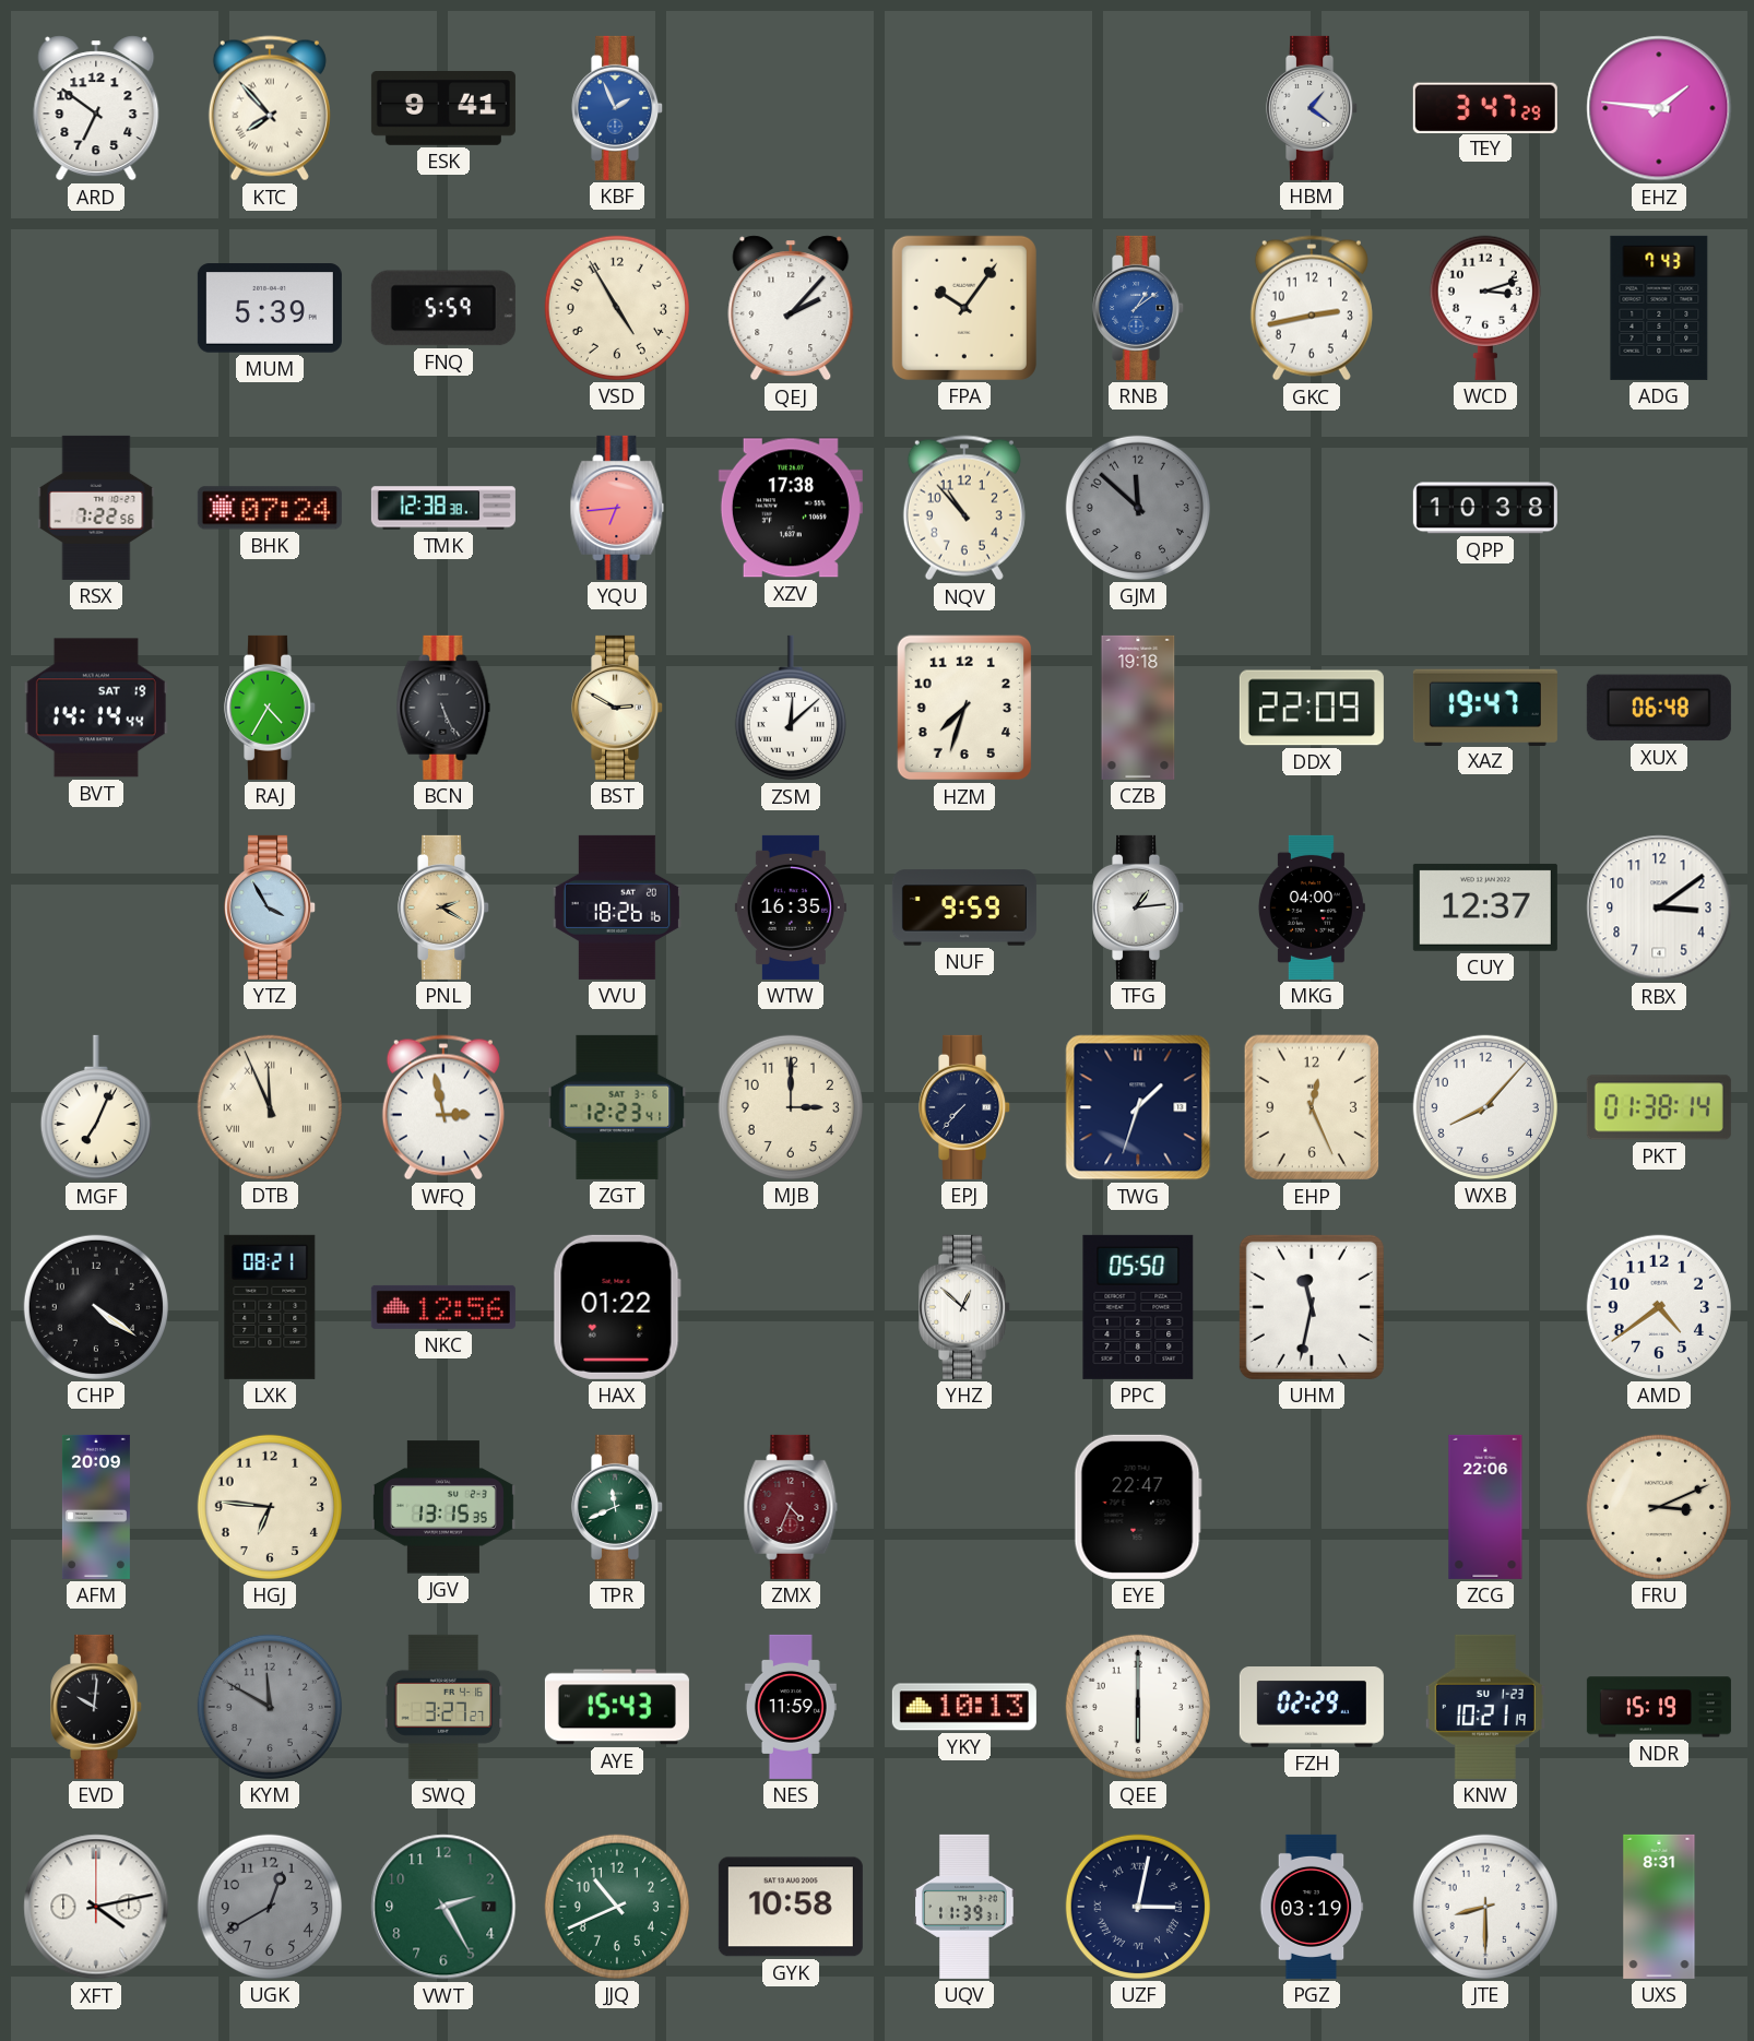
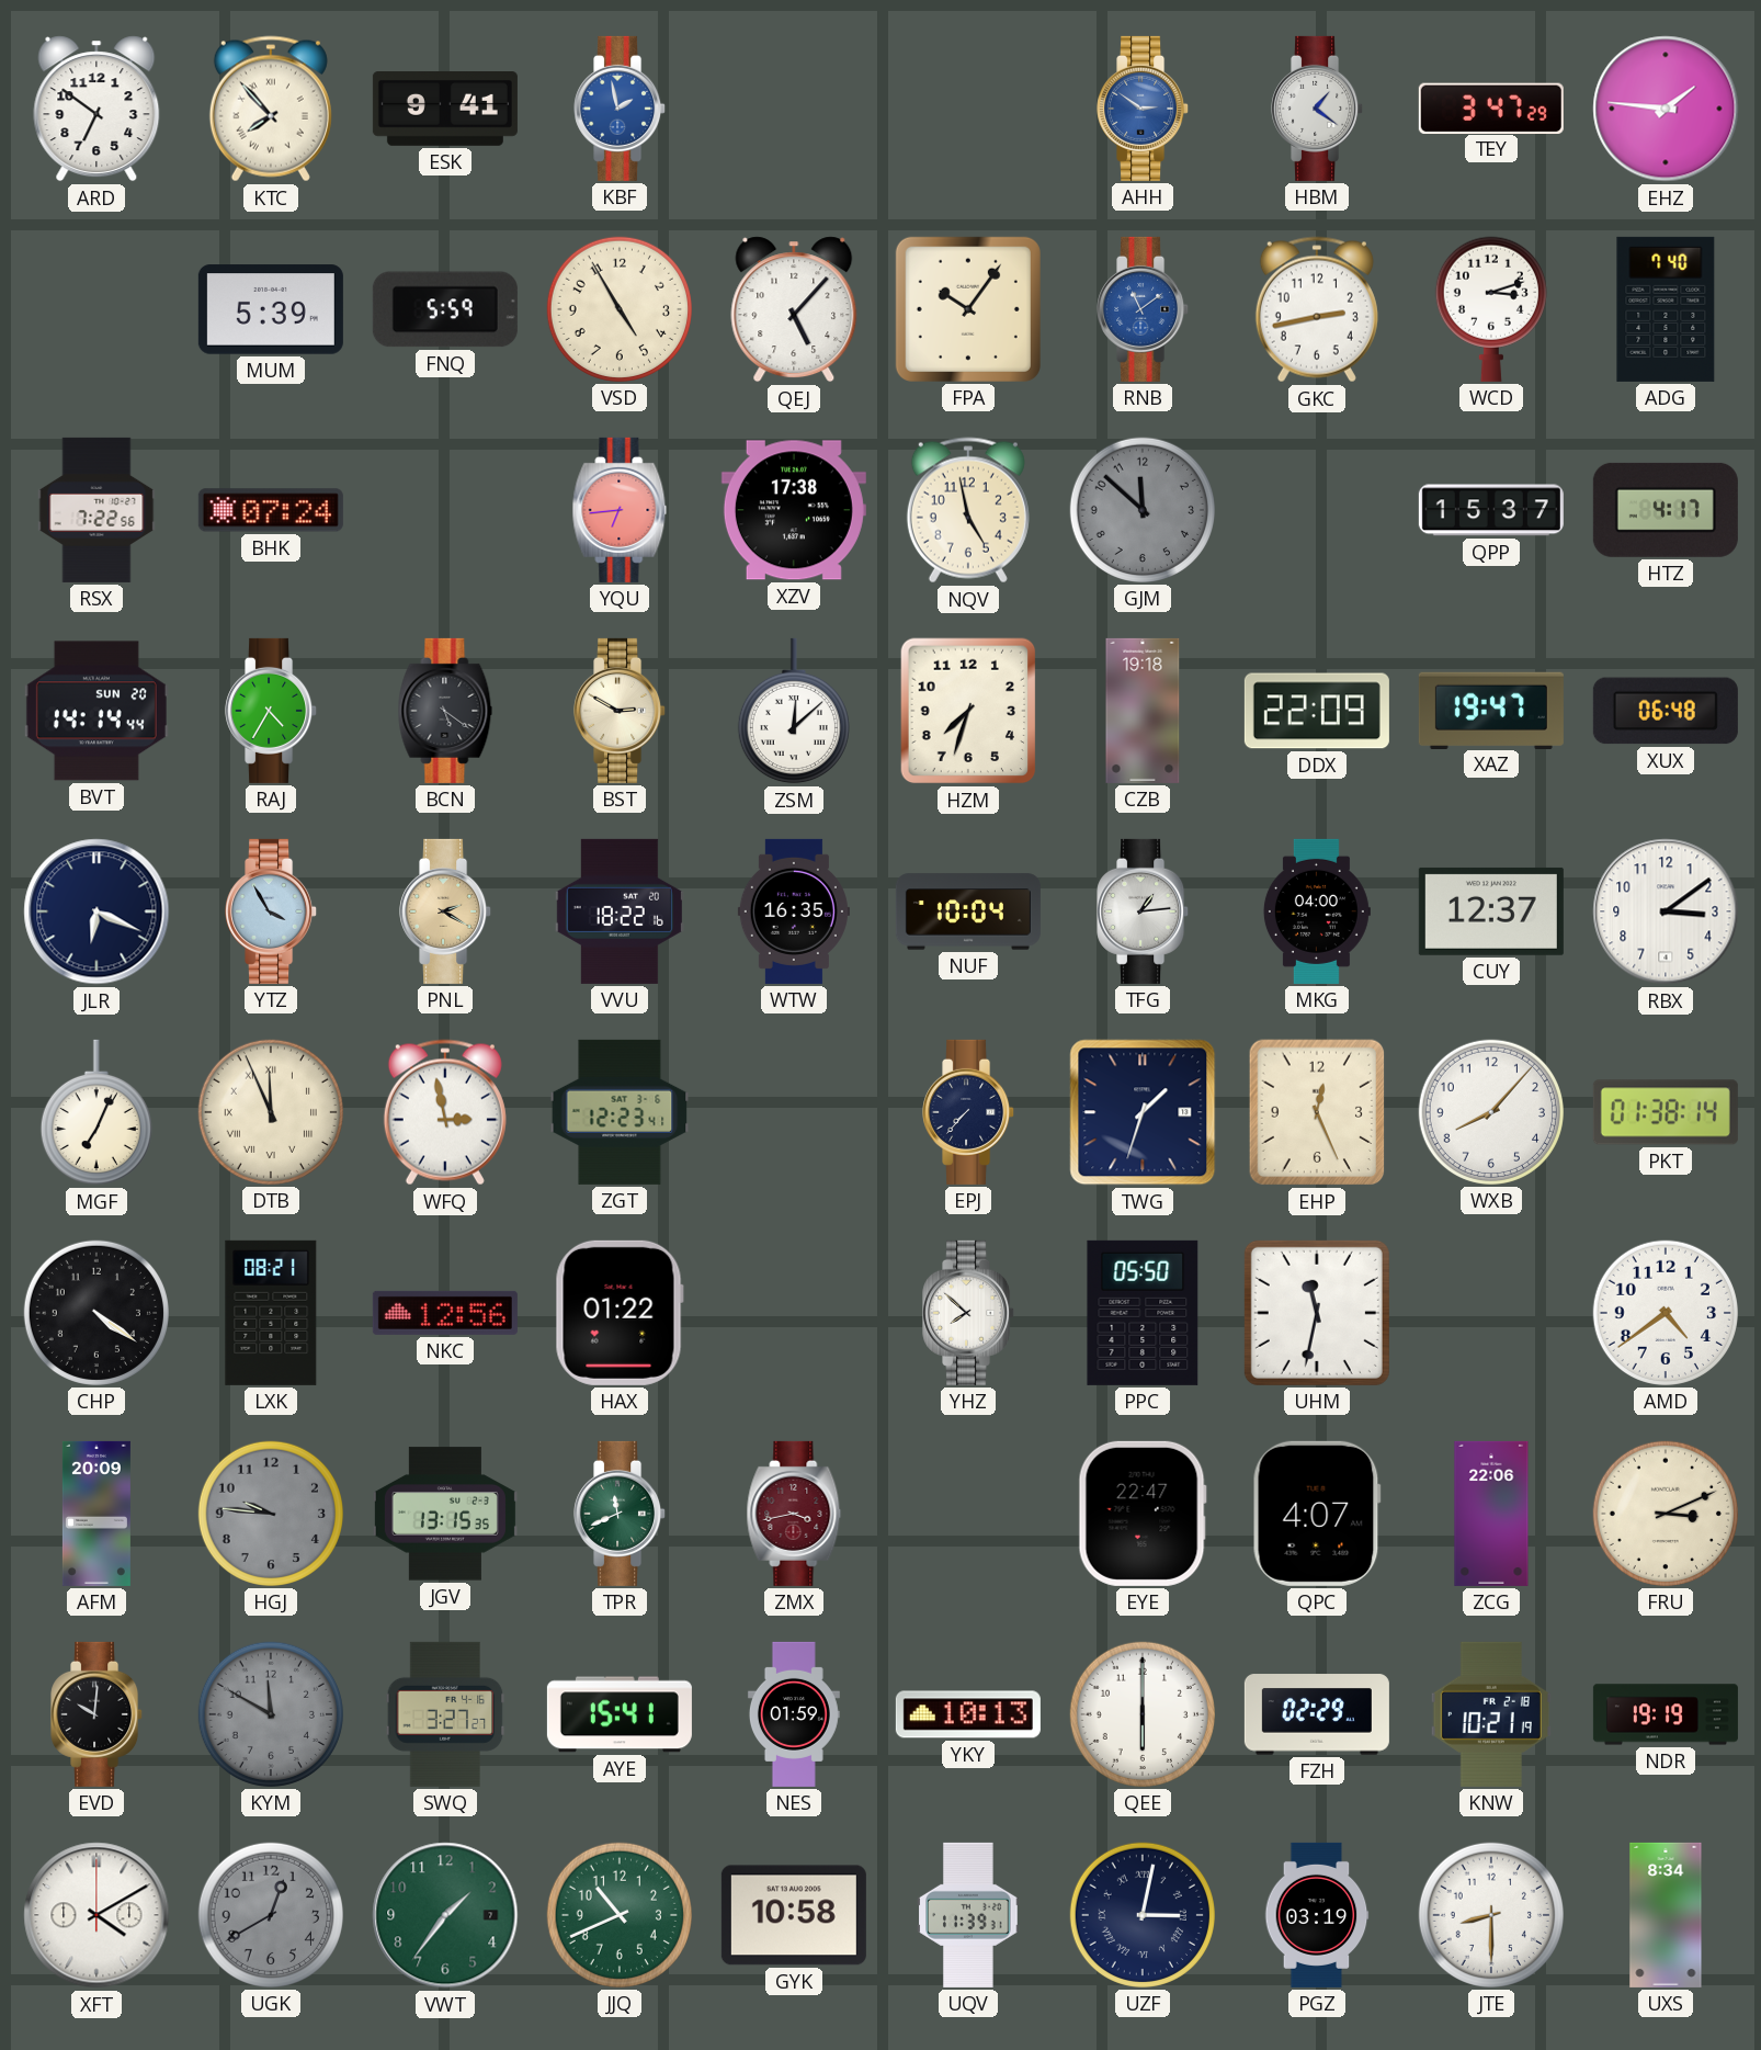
KBF: 1:56 -> 1:58
AHH: none -> 2:51
QEJ: 2:07 -> 5:07
RNB: 1:09 -> 11:09
ADG: 7:43 -> 7:40
TMK: 12:38 -> none
NQV: 10:53 -> 4:58
QPP: 10:38 -> 15:37
HTZ: none -> 4:17
BVT date: SAT 19 -> SUN 20
BCN: 5:26 -> 5:21
JLR: none -> 6:19
VVU: 18:26 -> 18:22
NUF: 9:59 -> 10:04
MJB: 3:00 -> none
YHZ: 12:52 -> 7:52
HGJ: 6:46 -> 9:46
HGJ dial: cream -> grey
ZMX: 4:34 -> 3:43
QPC: none -> 4:07
AYE: 15:43 -> 15:41
NES: 11:59 -> 01:59
KNW date: SU 1-23 -> FR 2-18
NDR: 15:19 -> 19:19
XFT: 4:13 -> 4:10
VWT: 2:25 -> 1:36
UXS: 8:31 -> 8:34
